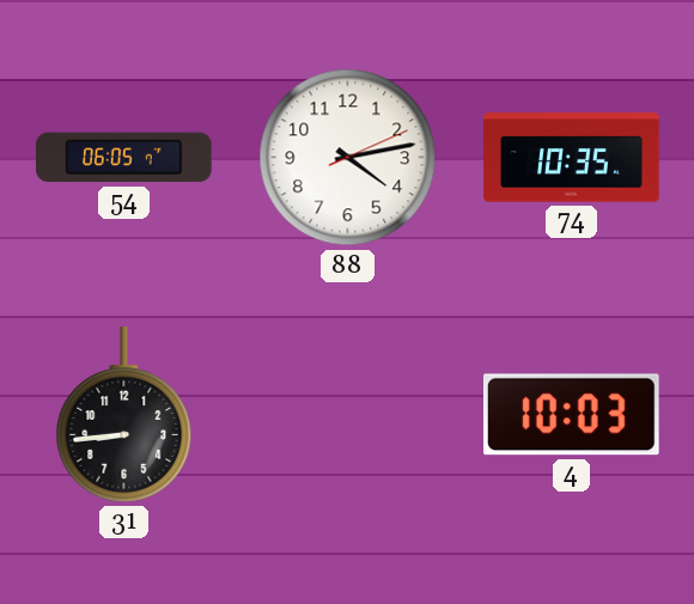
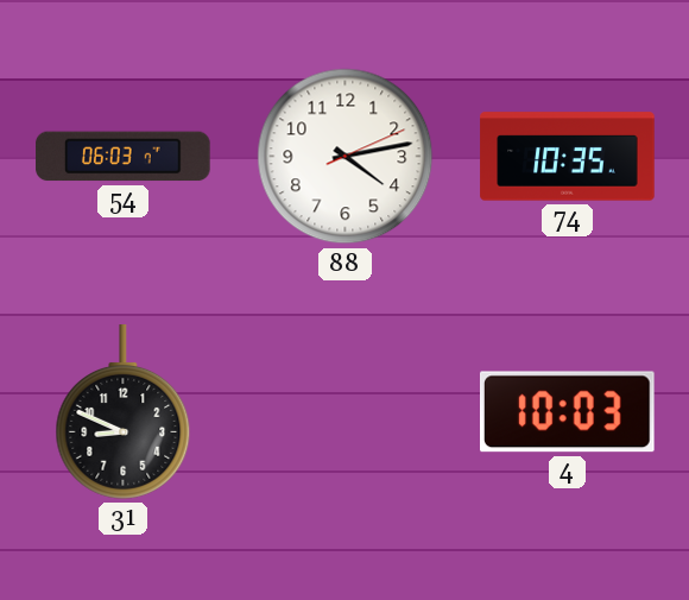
54: 06:05 -> 06:03
31: 8:44 -> 8:49
